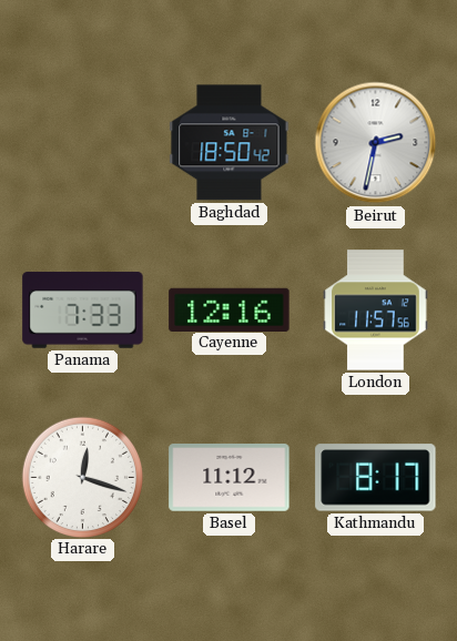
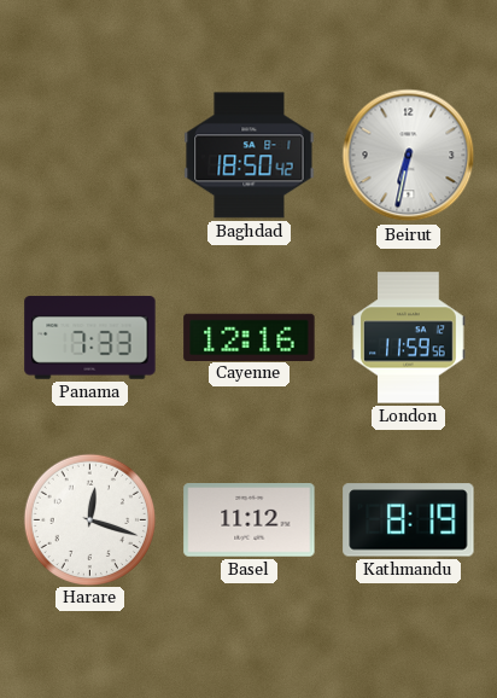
Beirut: 2:32 -> 6:32
London: 11:57 -> 11:59
Kathmandu: 8:17 -> 8:19
